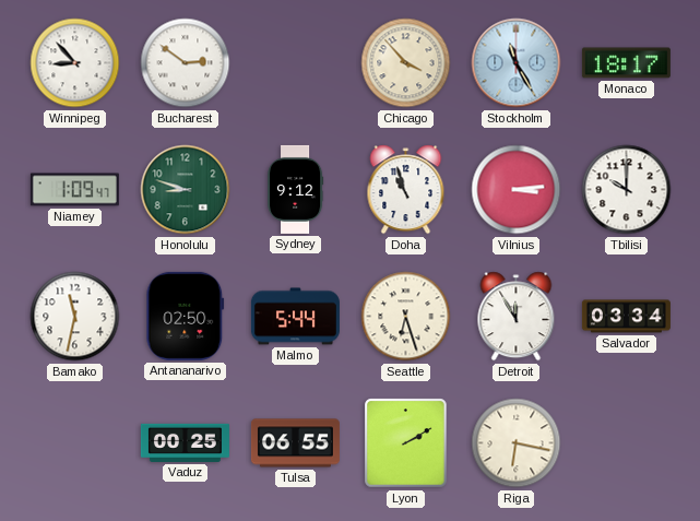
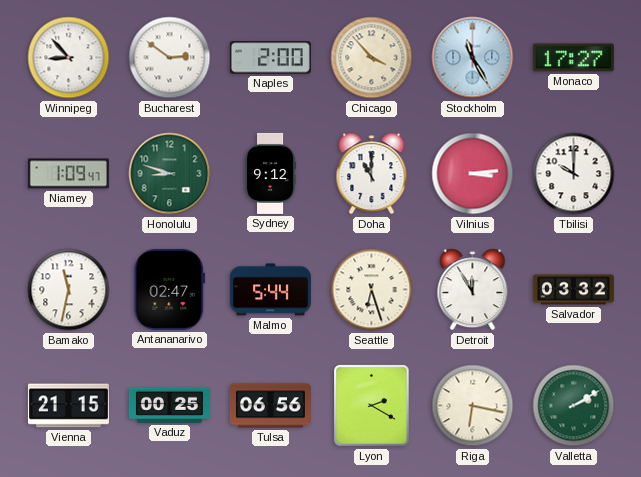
Naples: none -> 2:00
Monaco: 18:17 -> 17:27
Doha: 10:57 -> 11:00
Antananarivo: 02:50 -> 02:47
Salvador: 03:34 -> 03:32
Vienna: none -> 21:15
Tulsa: 06:55 -> 06:56
Lyon: 2:10 -> 2:20
Valletta: none -> 2:10
